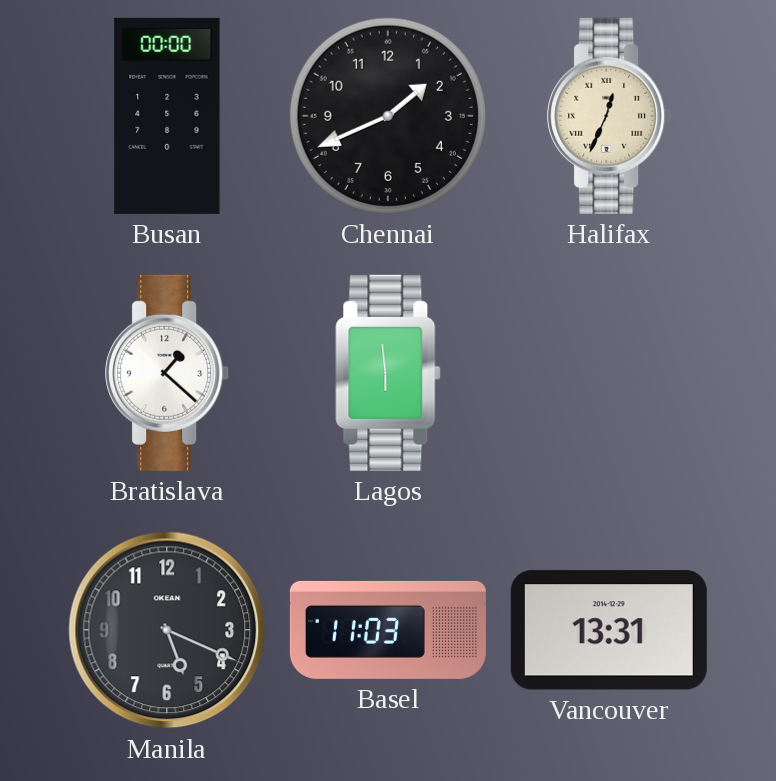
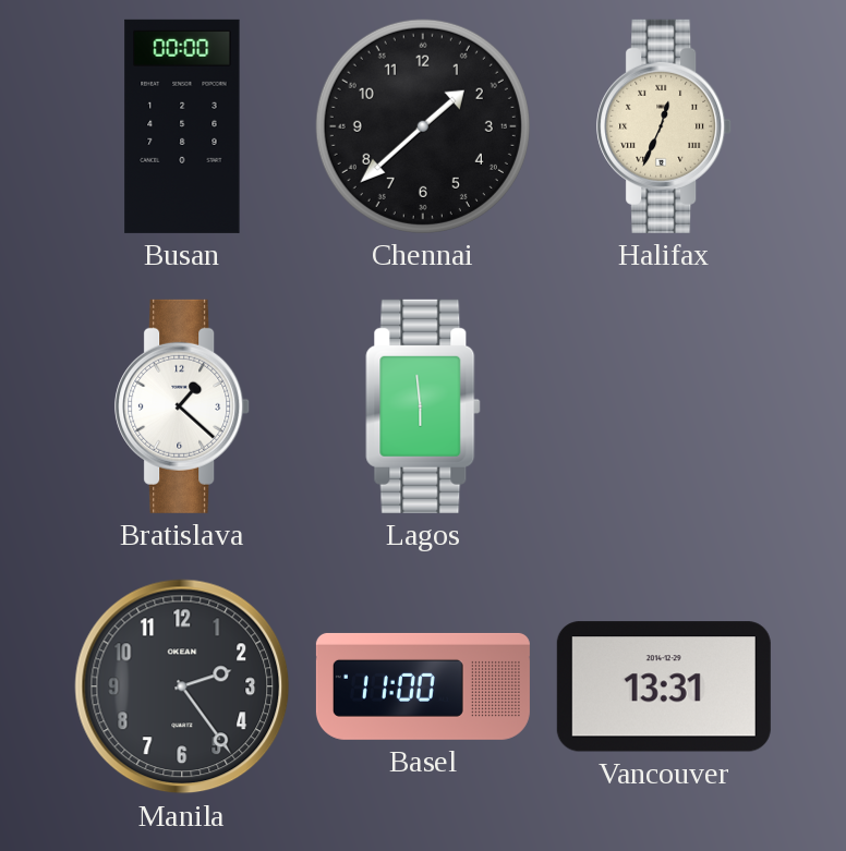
Chennai: 1:41 -> 1:38
Manila: 5:19 -> 2:24
Basel: 11:03 -> 11:00
